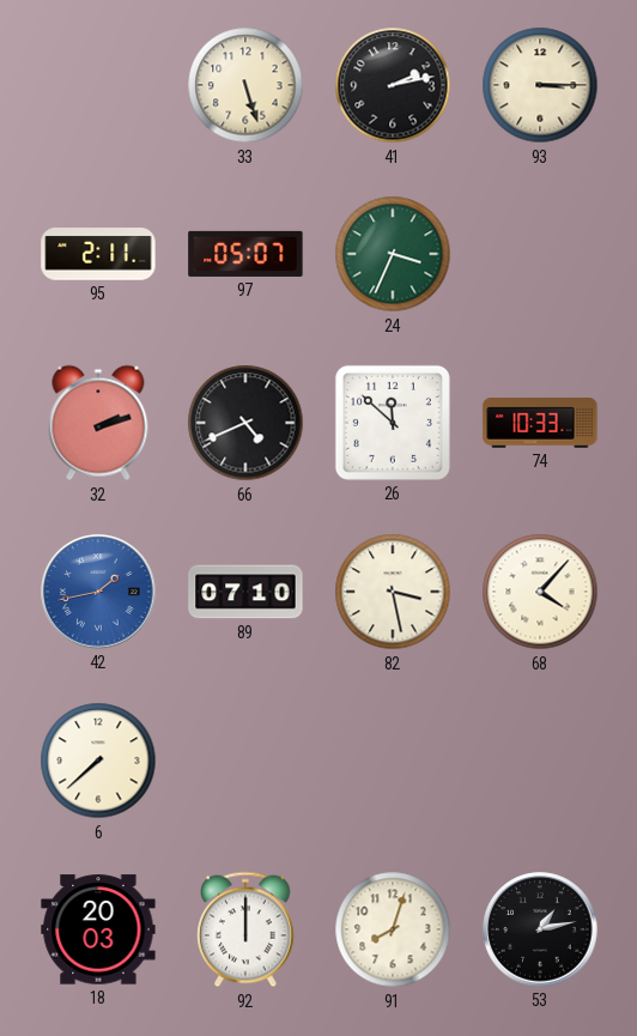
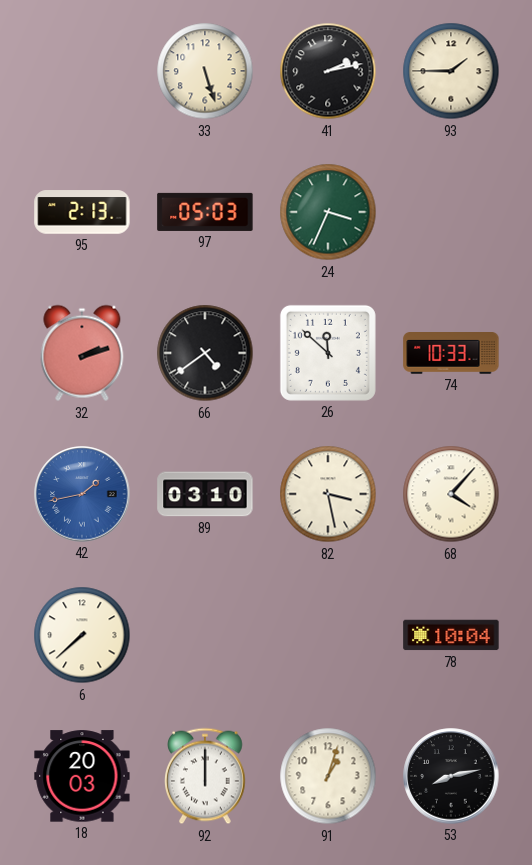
93: 3:15 -> 1:45
95: 2:11 -> 2:13
97: 05:07 -> 05:03
66: 4:41 -> 4:39
89: 07:10 -> 03:10
78: none -> 10:04
91: 8:03 -> 1:03
53: 1:13 -> 8:13
